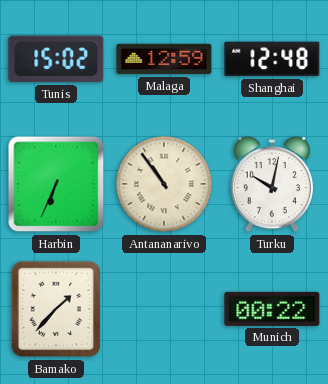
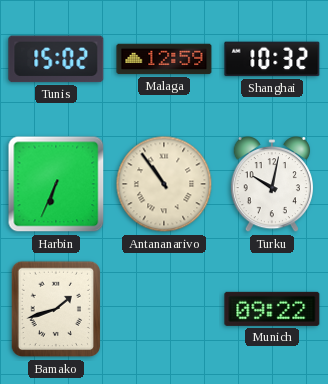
Shanghai: 12:48 -> 10:32
Bamako: 1:37 -> 1:42
Munich: 00:22 -> 09:22
